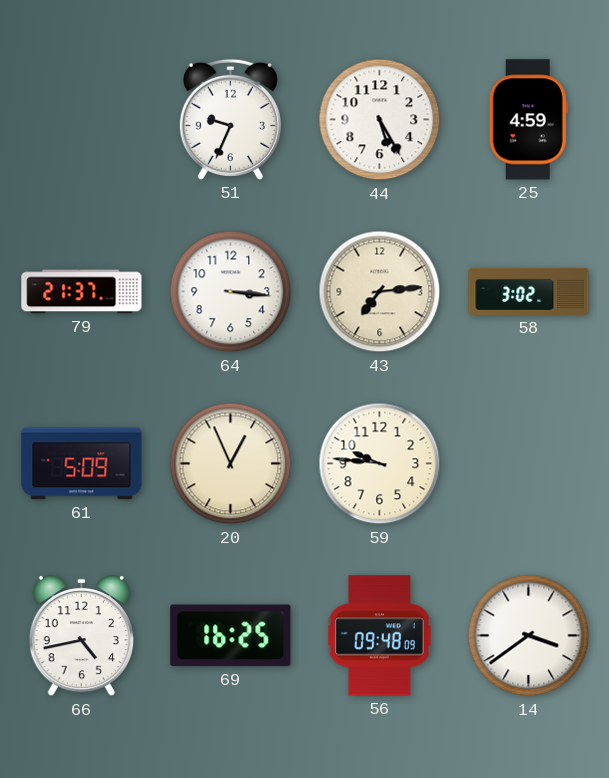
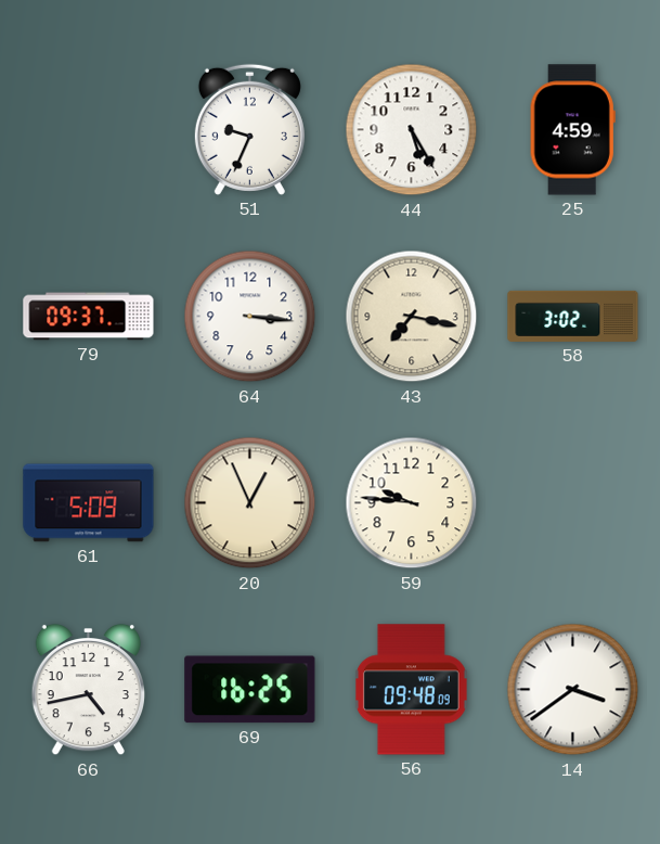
79: 21:37 -> 09:37
43: 7:14 -> 7:17
